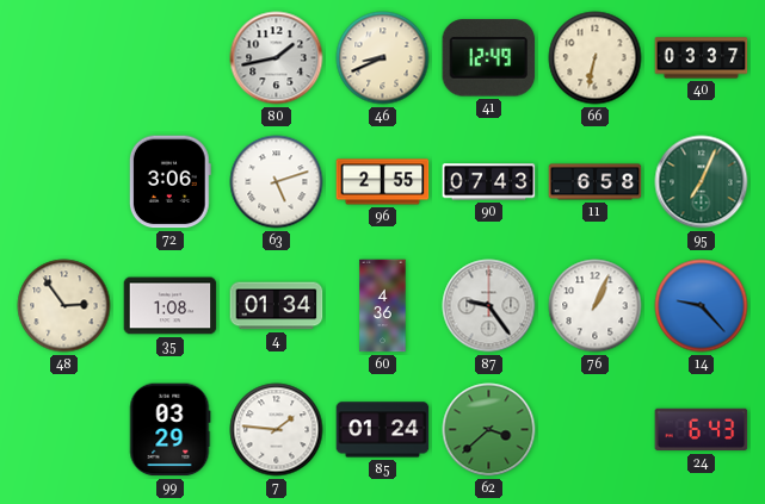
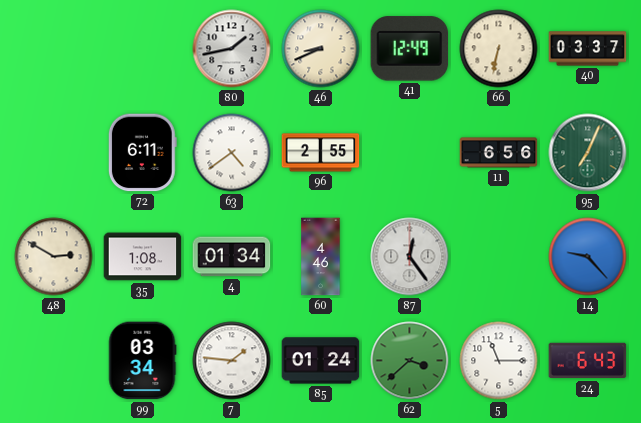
72: 3:06 -> 6:11
63: 5:12 -> 4:39
90: 07:43 -> none
11: 6:58 -> 6:56
48: 2:54 -> 2:50
60: 4:36 -> 4:46
87: 9:24 -> 12:24
76: 1:04 -> none
99: 03:29 -> 03:34
5: none -> 11:15
